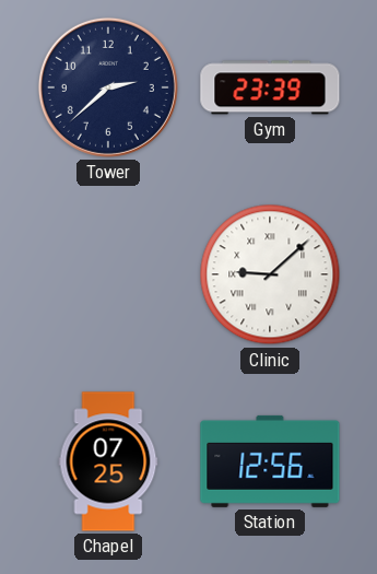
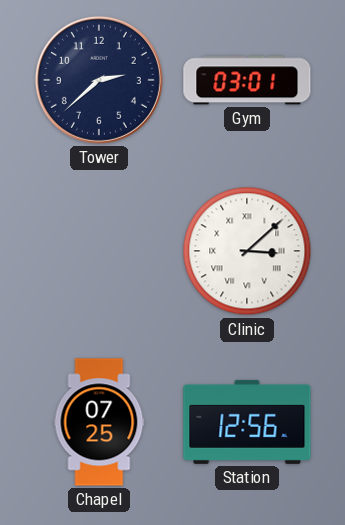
Gym: 23:39 -> 03:01
Clinic: 9:08 -> 3:08
